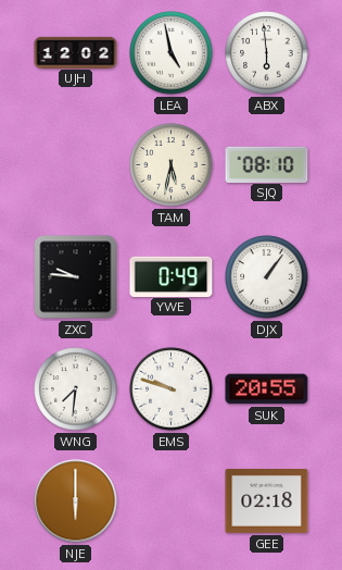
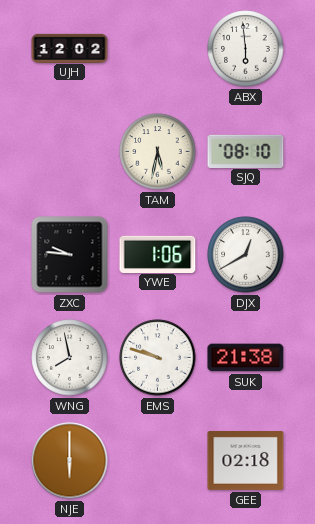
LEA: 4:58 -> none
YWE: 0:49 -> 1:06
DJX: 1:06 -> 12:40
WNG: 7:31 -> 7:58
SUK: 20:55 -> 21:38
